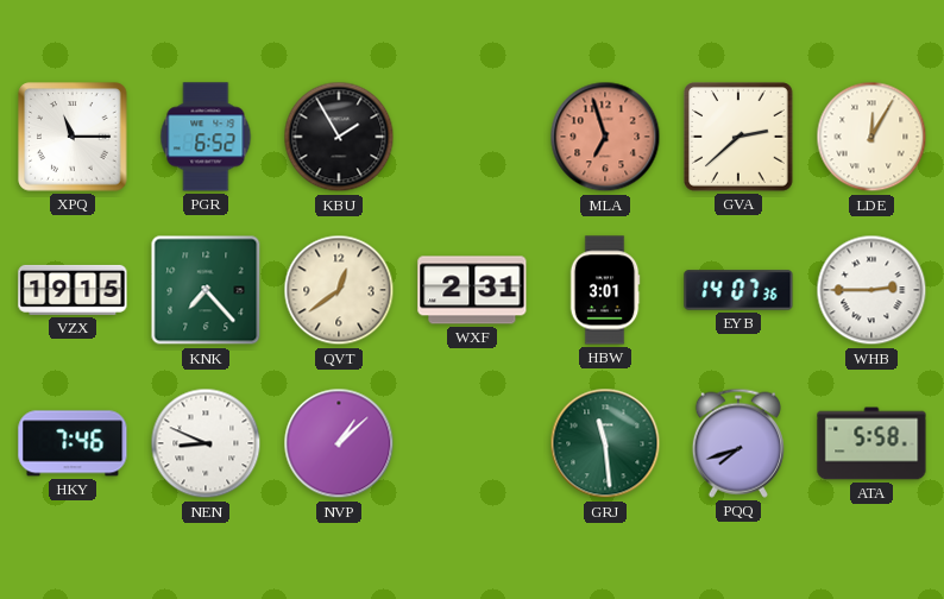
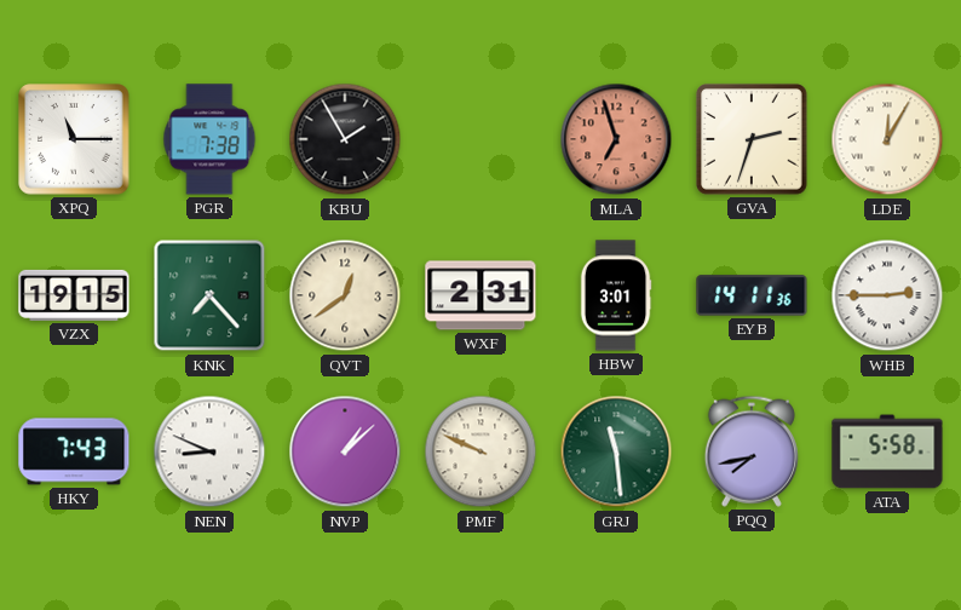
PGR: 6:52 -> 7:38
GVA: 2:38 -> 2:33
EYB: 14:07 -> 14:11
HKY: 7:46 -> 7:43
PMF: none -> 9:49
PQQ: 7:42 -> 7:43
